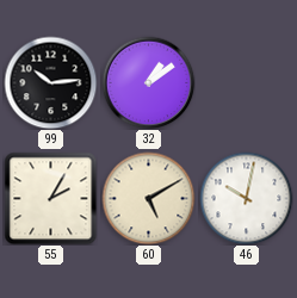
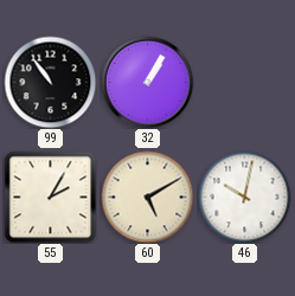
99: 10:14 -> 10:54
32: 1:09 -> 1:05
